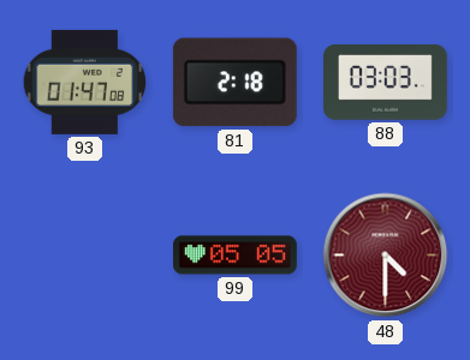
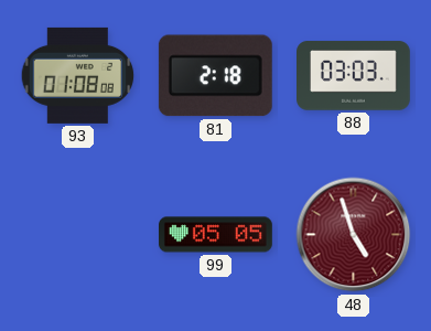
93: 01:47 -> 01:08
48: 4:30 -> 4:57
